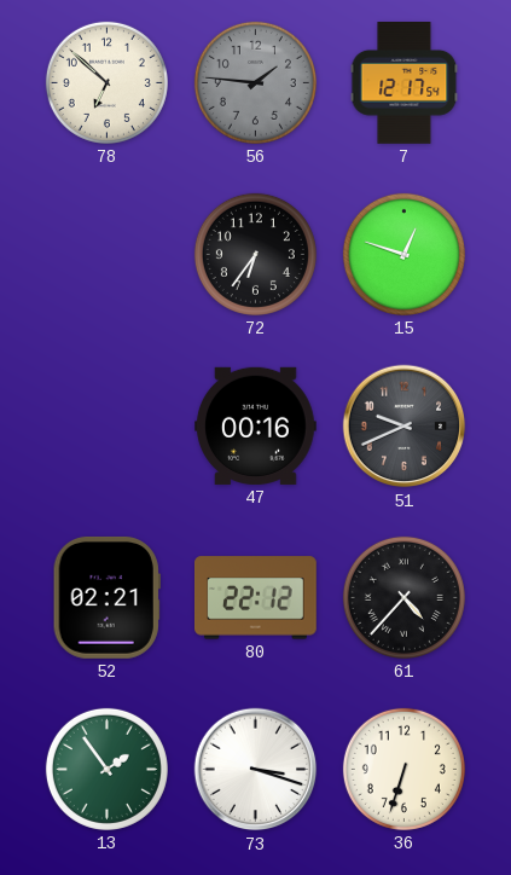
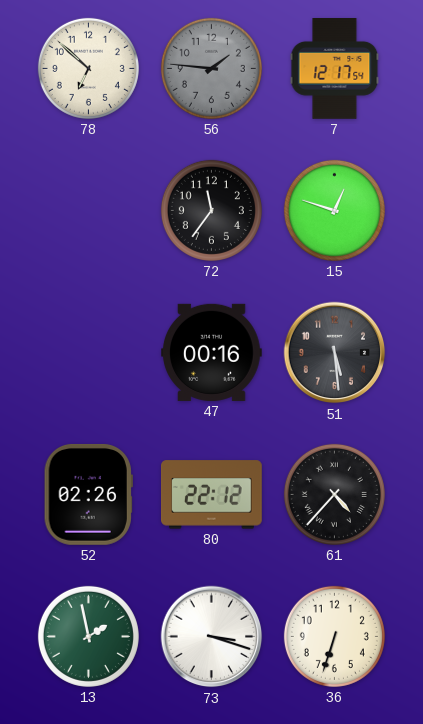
72: 6:36 -> 11:36
51: 9:41 -> 5:29
52: 02:21 -> 02:26
13: 1:54 -> 1:58
